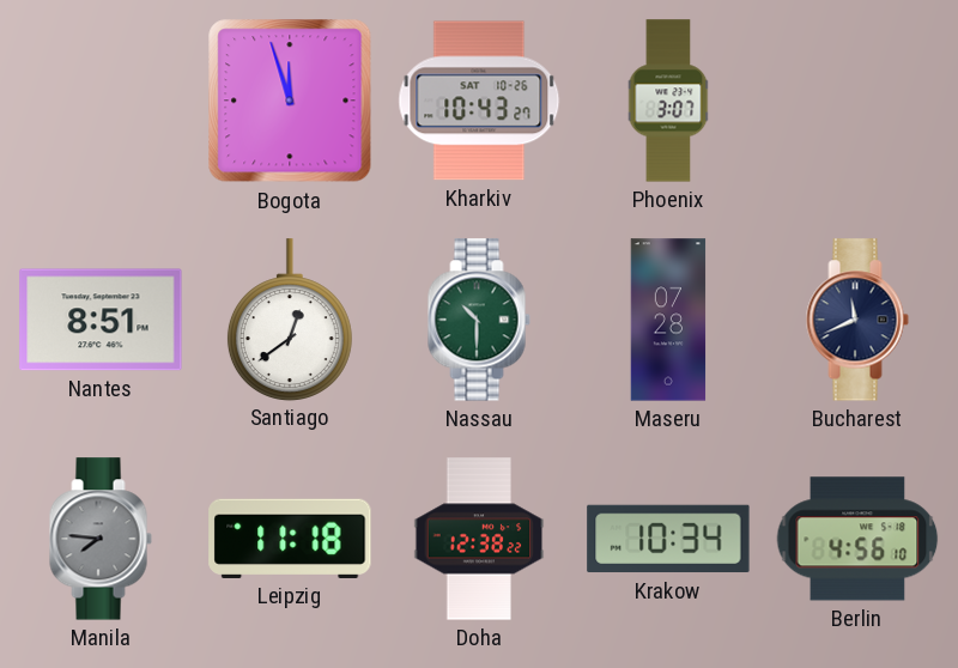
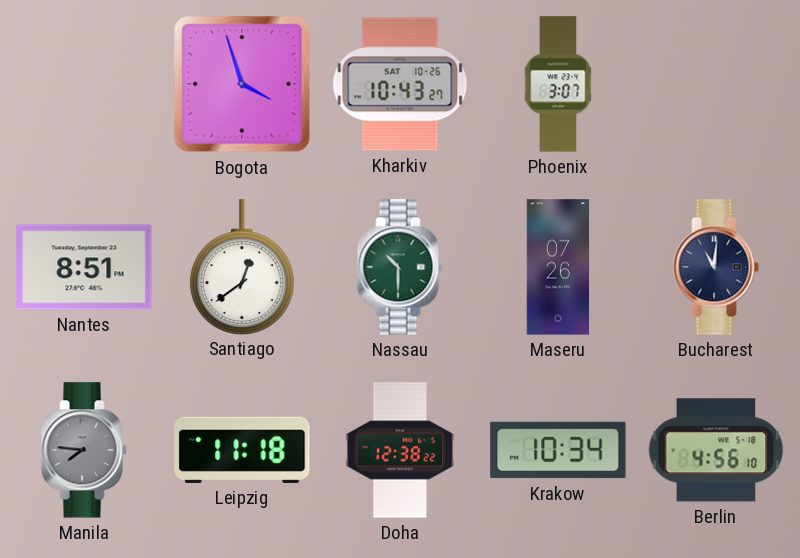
Bogota: 11:57 -> 3:57
Maseru: 07:28 -> 07:26
Bucharest: 11:41 -> 11:01
